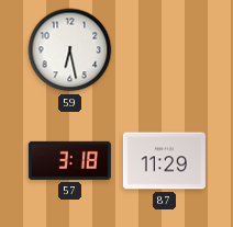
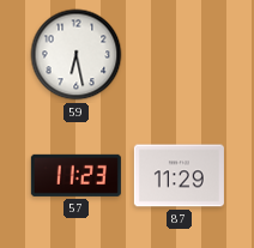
57: 3:18 -> 11:23
